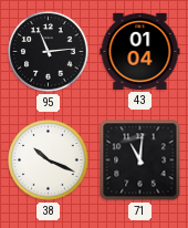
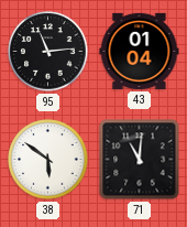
38: 10:19 -> 5:51
